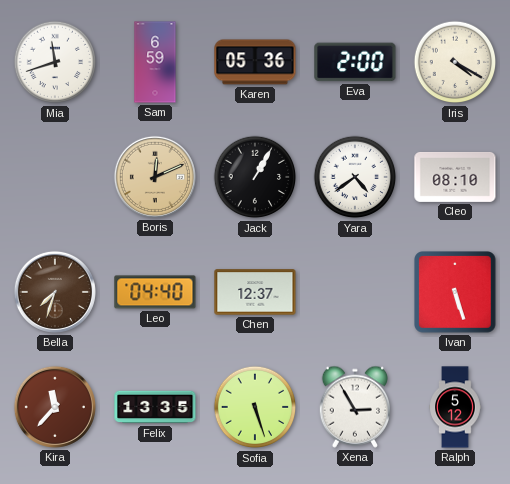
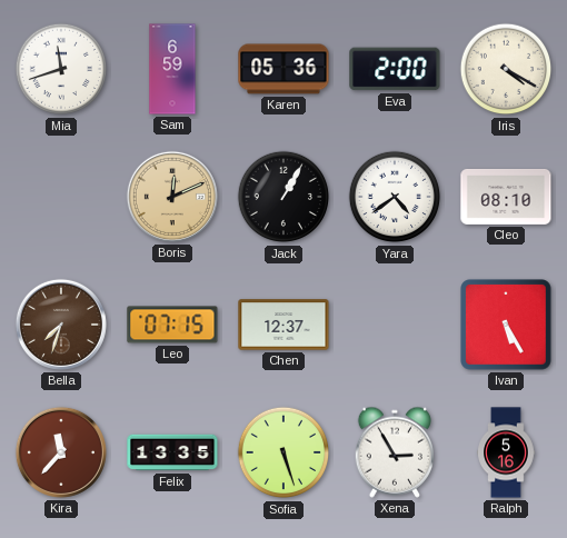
Leo: 04:40 -> 07:15
Ivan: 5:27 -> 5:25
Ralph: 5:12 -> 5:16
